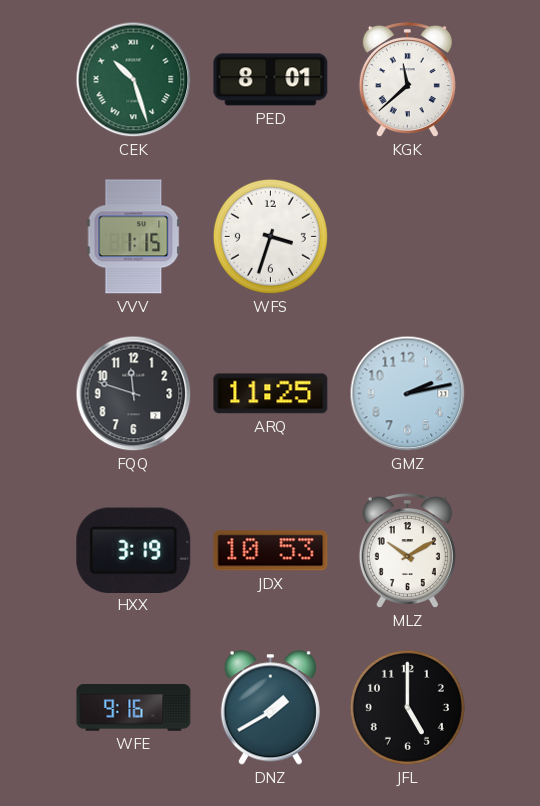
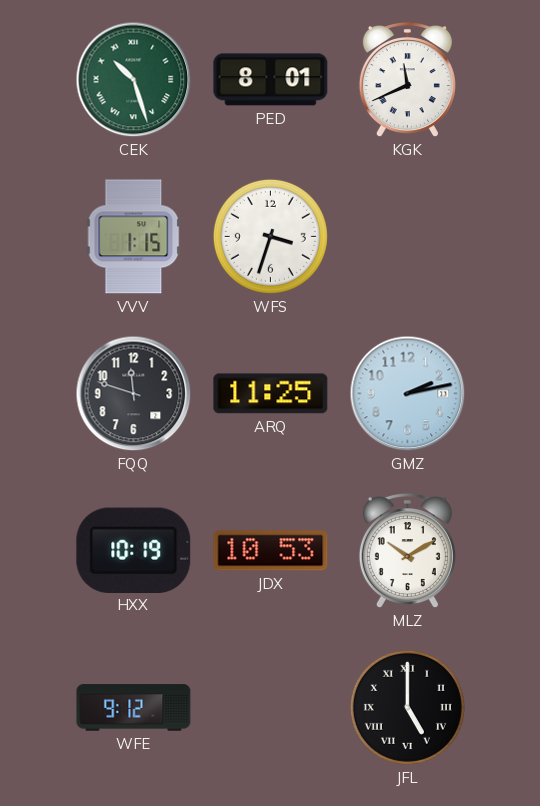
KGK: 11:38 -> 11:41
HXX: 3:19 -> 10:19
WFE: 9:16 -> 9:12
DNZ: 1:40 -> none
JFL numerals: Arabic -> Roman
